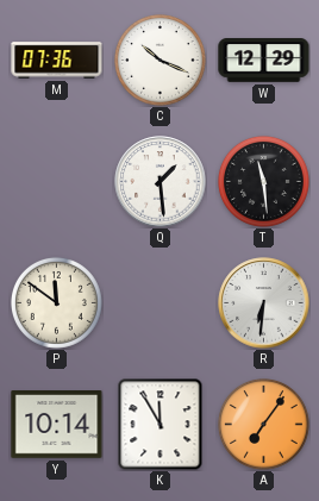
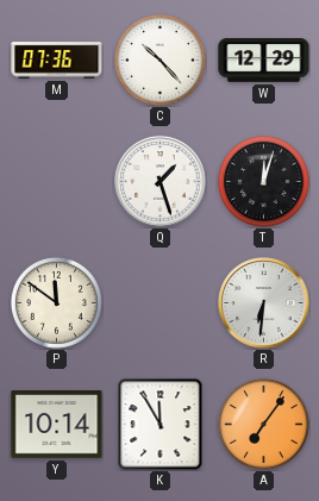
C: 10:19 -> 10:23
Q: 1:29 -> 1:27
T: 11:29 -> 12:03
